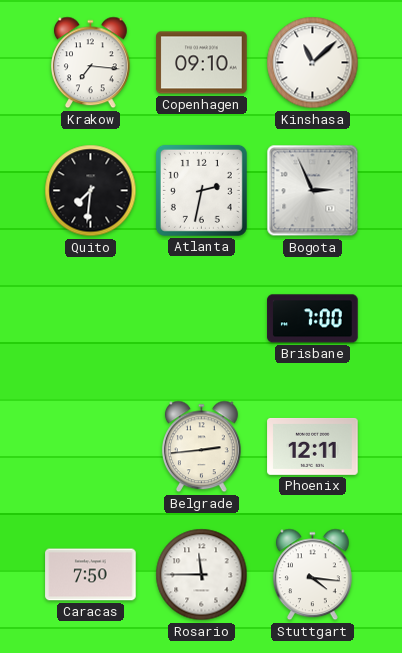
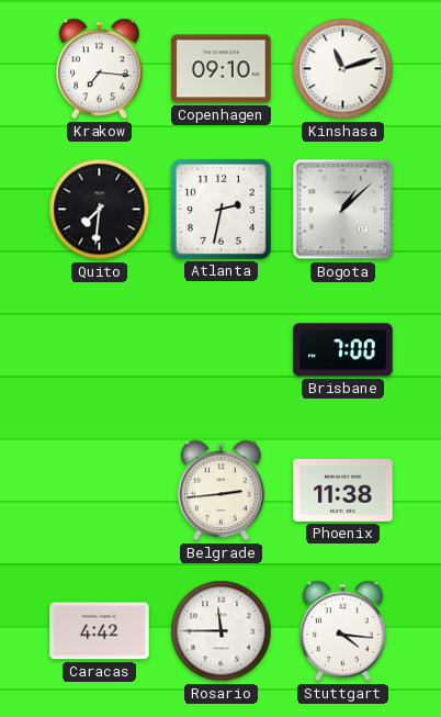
Kinshasa: 11:08 -> 11:12
Bogota: 2:56 -> 1:08
Phoenix: 12:11 -> 11:38
Caracas: 7:50 -> 4:42
